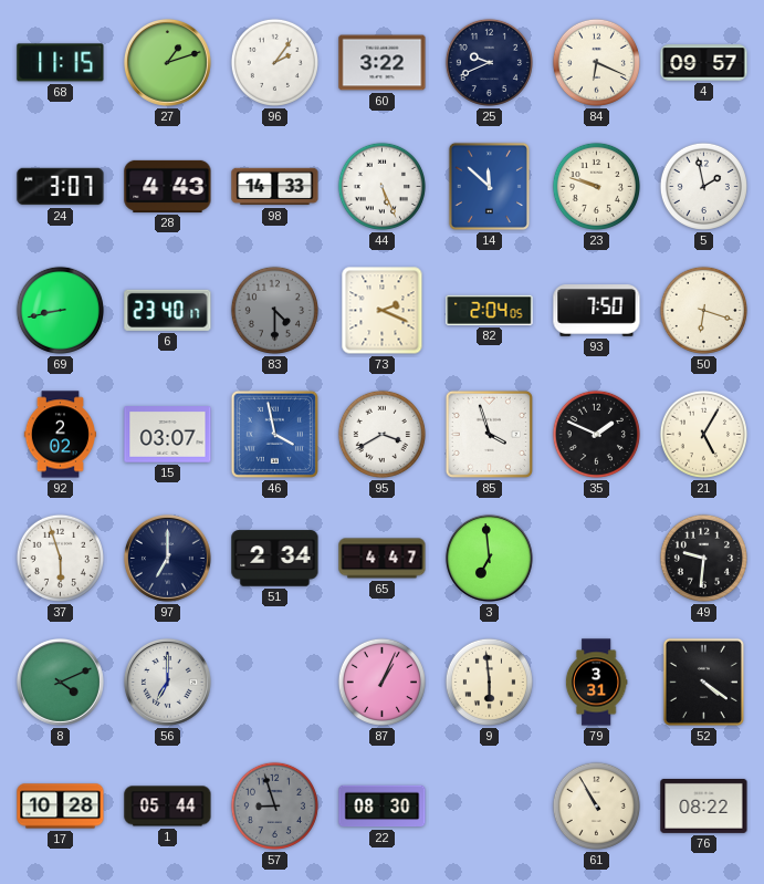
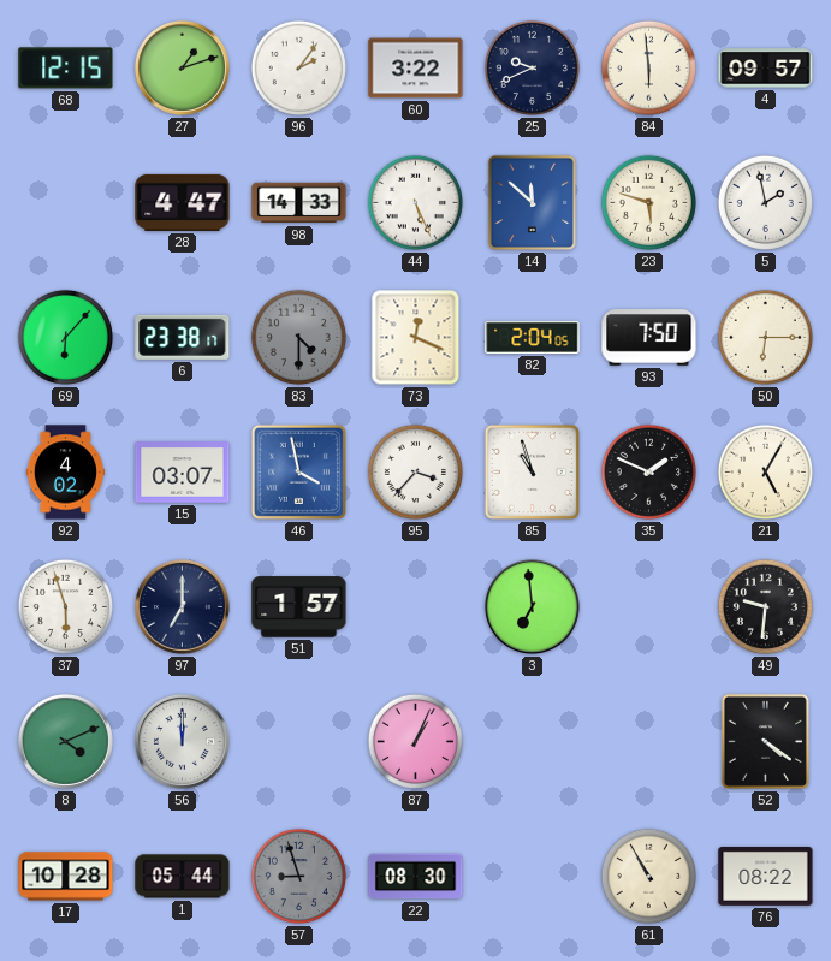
68: 11:15 -> 12:15
84: 6:19 -> 5:59
24: 3:07 -> none
28: 4:43 -> 4:47
23: 9:48 -> 5:48
69: 8:43 -> 6:07
6: 23:40 -> 23:38
73: 2:19 -> 12:19
50: 6:18 -> 6:15
92: 2:02 -> 4:02
95: 3:40 -> 3:37
85: 3:57 -> 10:57
51: 2:34 -> 1:57
65: 4:47 -> none
56: 7:00 -> 12:00
9: 5:59 -> none
79: 3:31 -> none
